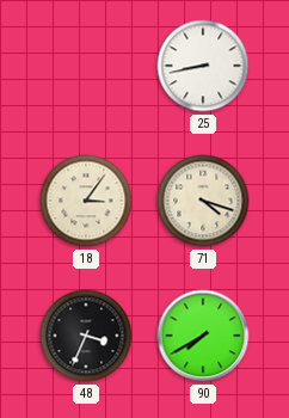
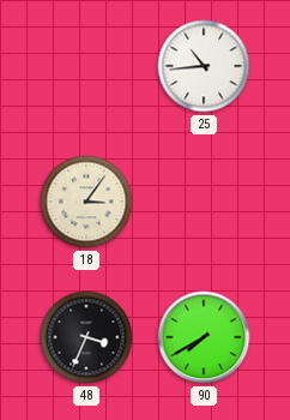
25: 8:43 -> 10:44
71: 4:18 -> none
